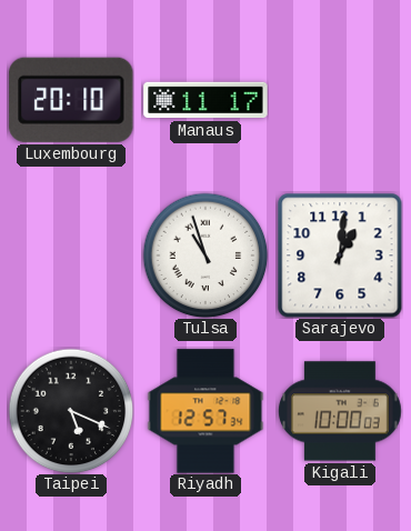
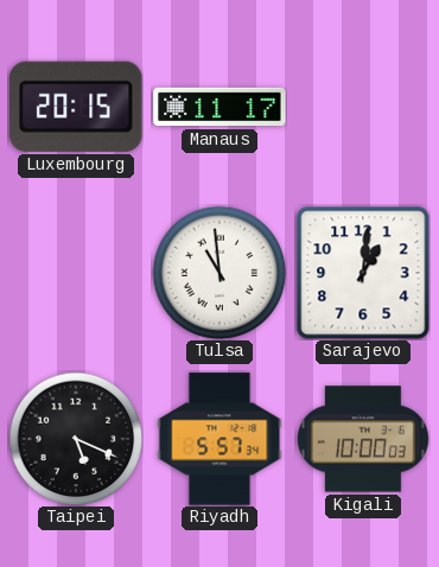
Luxembourg: 20:10 -> 20:15
Tulsa: 10:57 -> 10:59
Riyadh: 12:57 -> 5:57
